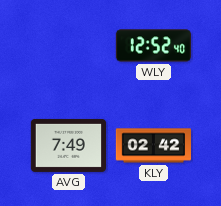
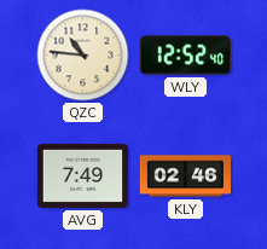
QZC: none -> 10:46
KLY: 02:42 -> 02:46
